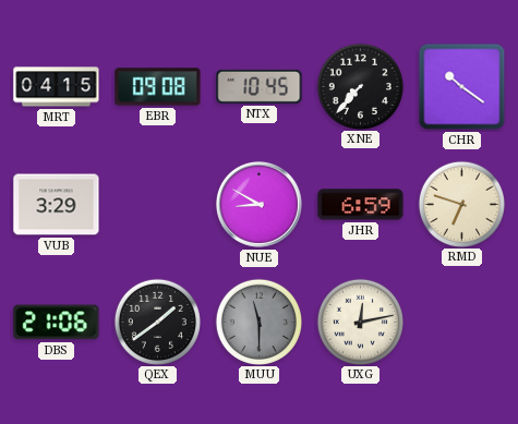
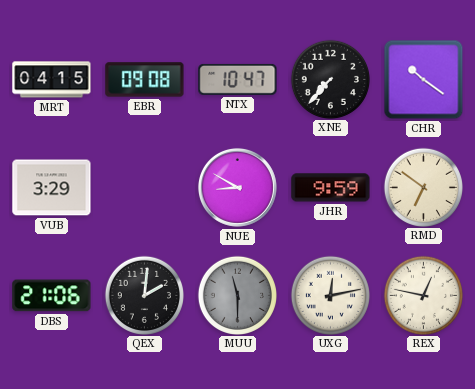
NTX: 10:45 -> 10:47
JHR: 6:59 -> 9:59
RMD: 6:48 -> 6:51
QEX: 1:39 -> 2:01
REX: none -> 12:47
